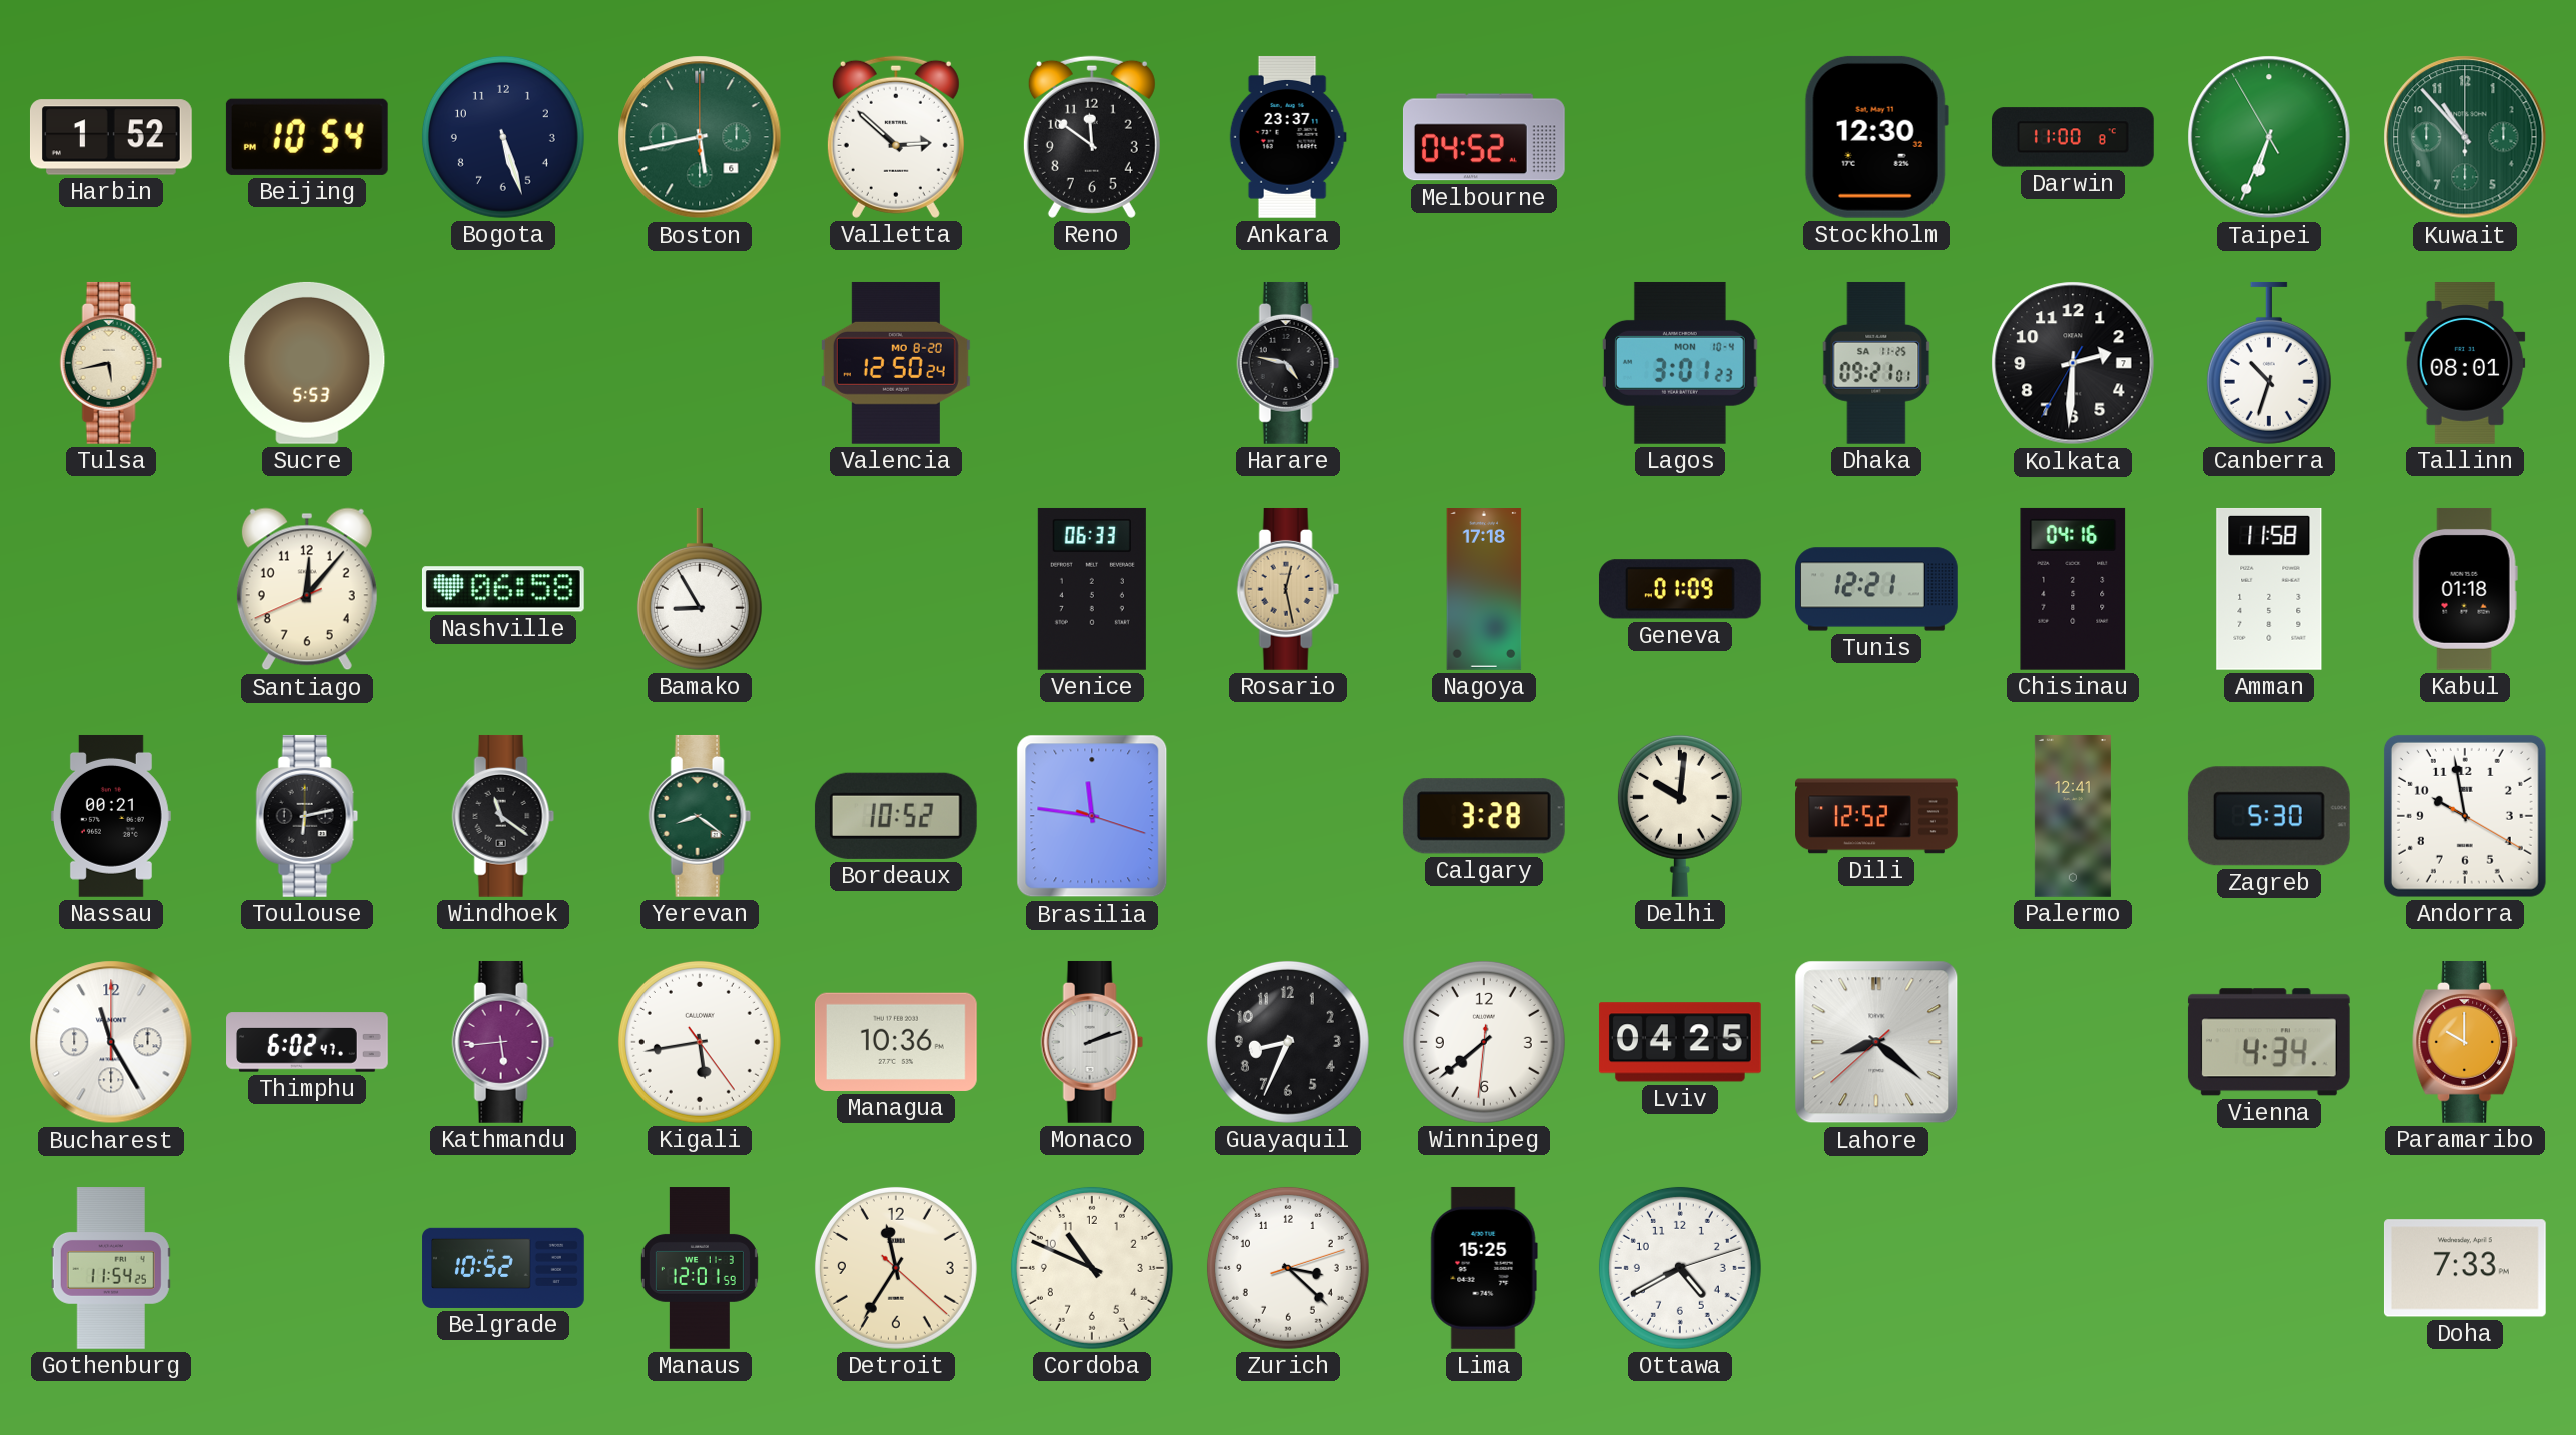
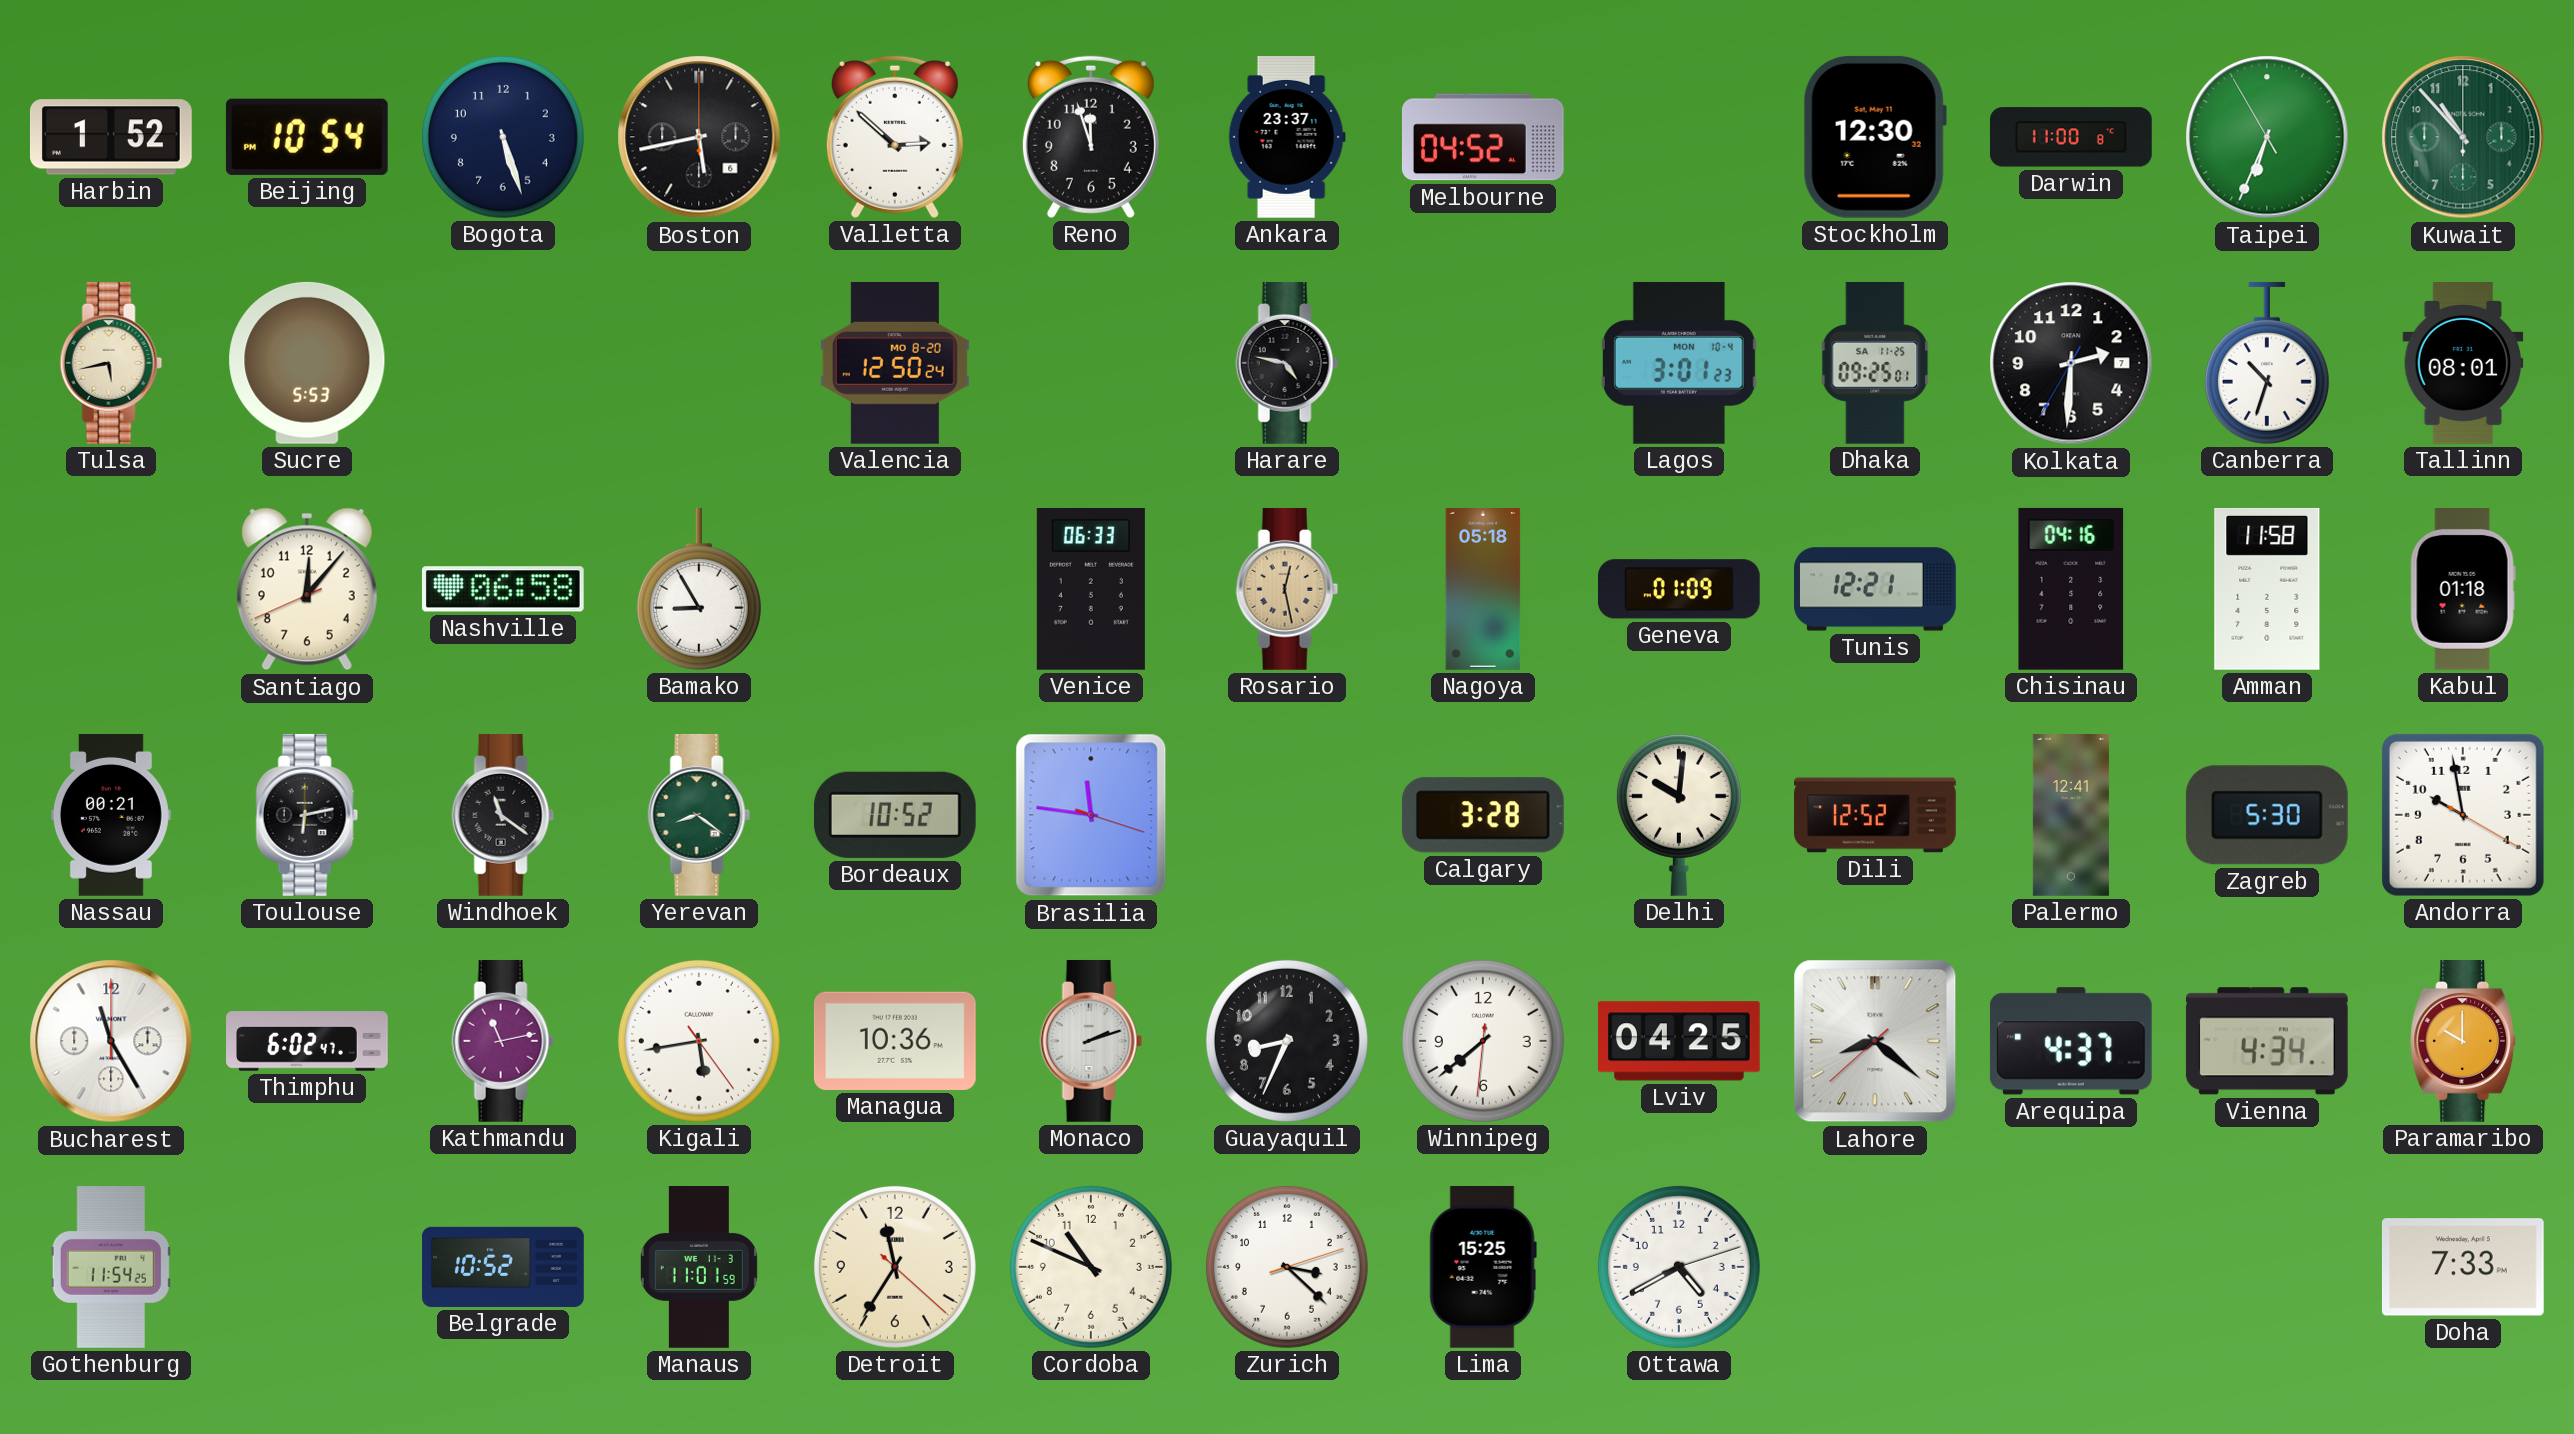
Boston dial: green -> black
Reno: 11:51 -> 11:57
Dhaka: 09:21 -> 09:25
Nagoya: 17:18 -> 05:18
Kathmandu: 5:44 -> 11:13
Arequipa: none -> 4:37
Manaus: 12:01 -> 11:01
